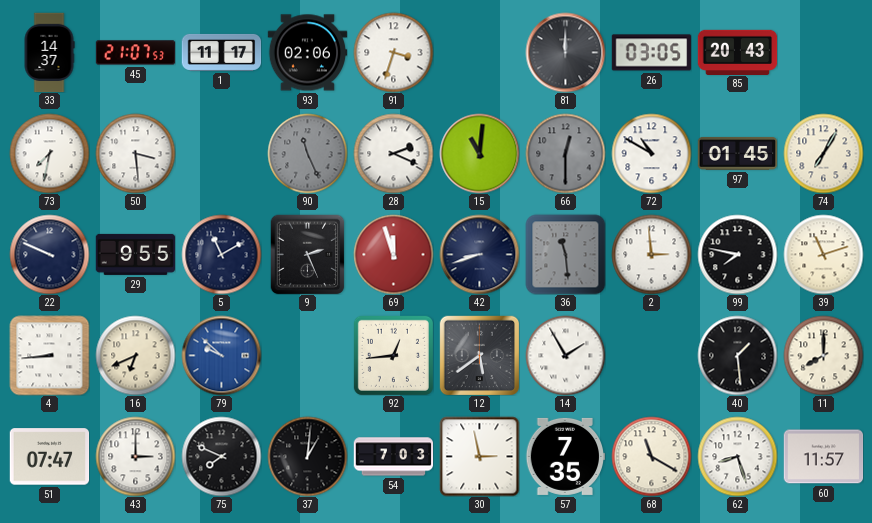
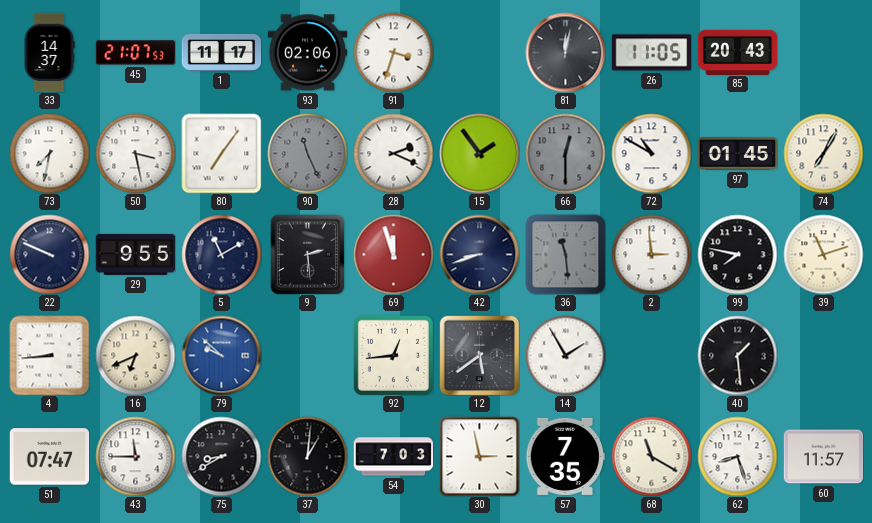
81: 12:00 -> 12:02
26: 03:05 -> 11:05
50: 3:29 -> 3:28
80: none -> 7:06
15: 11:01 -> 1:54
9: 2:26 -> 2:29
11: 8:00 -> none
43: 3:00 -> 11:45
75: 7:49 -> 8:40
